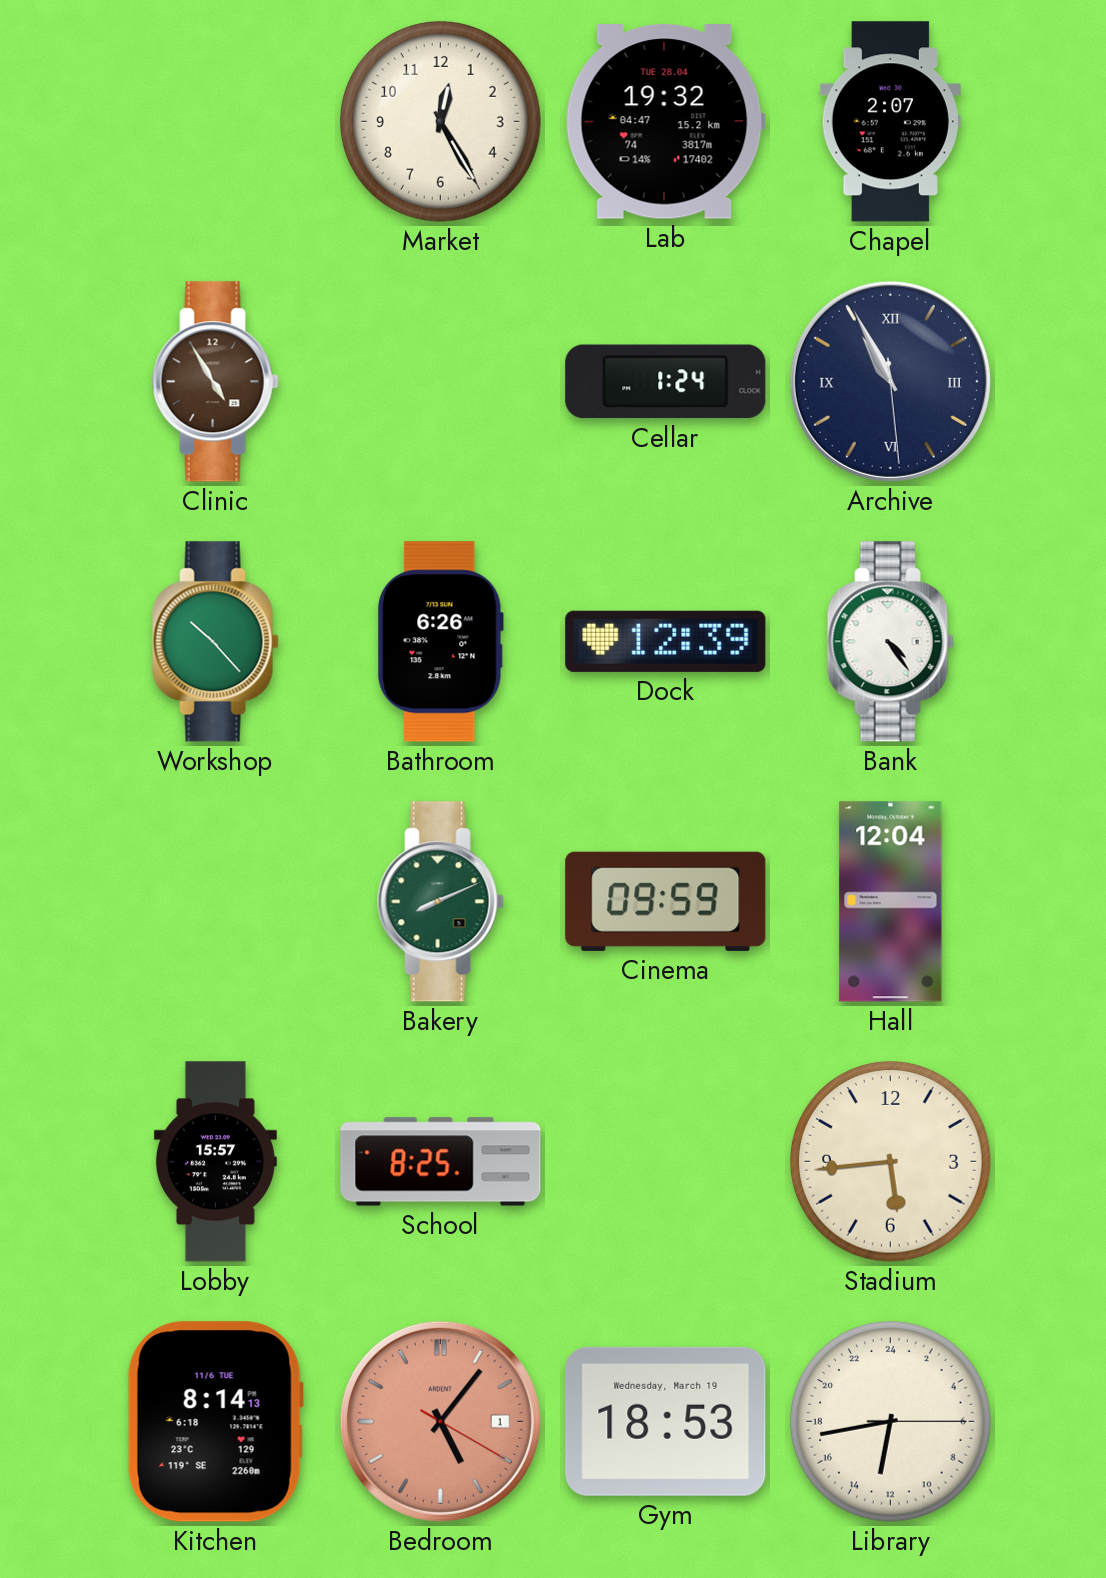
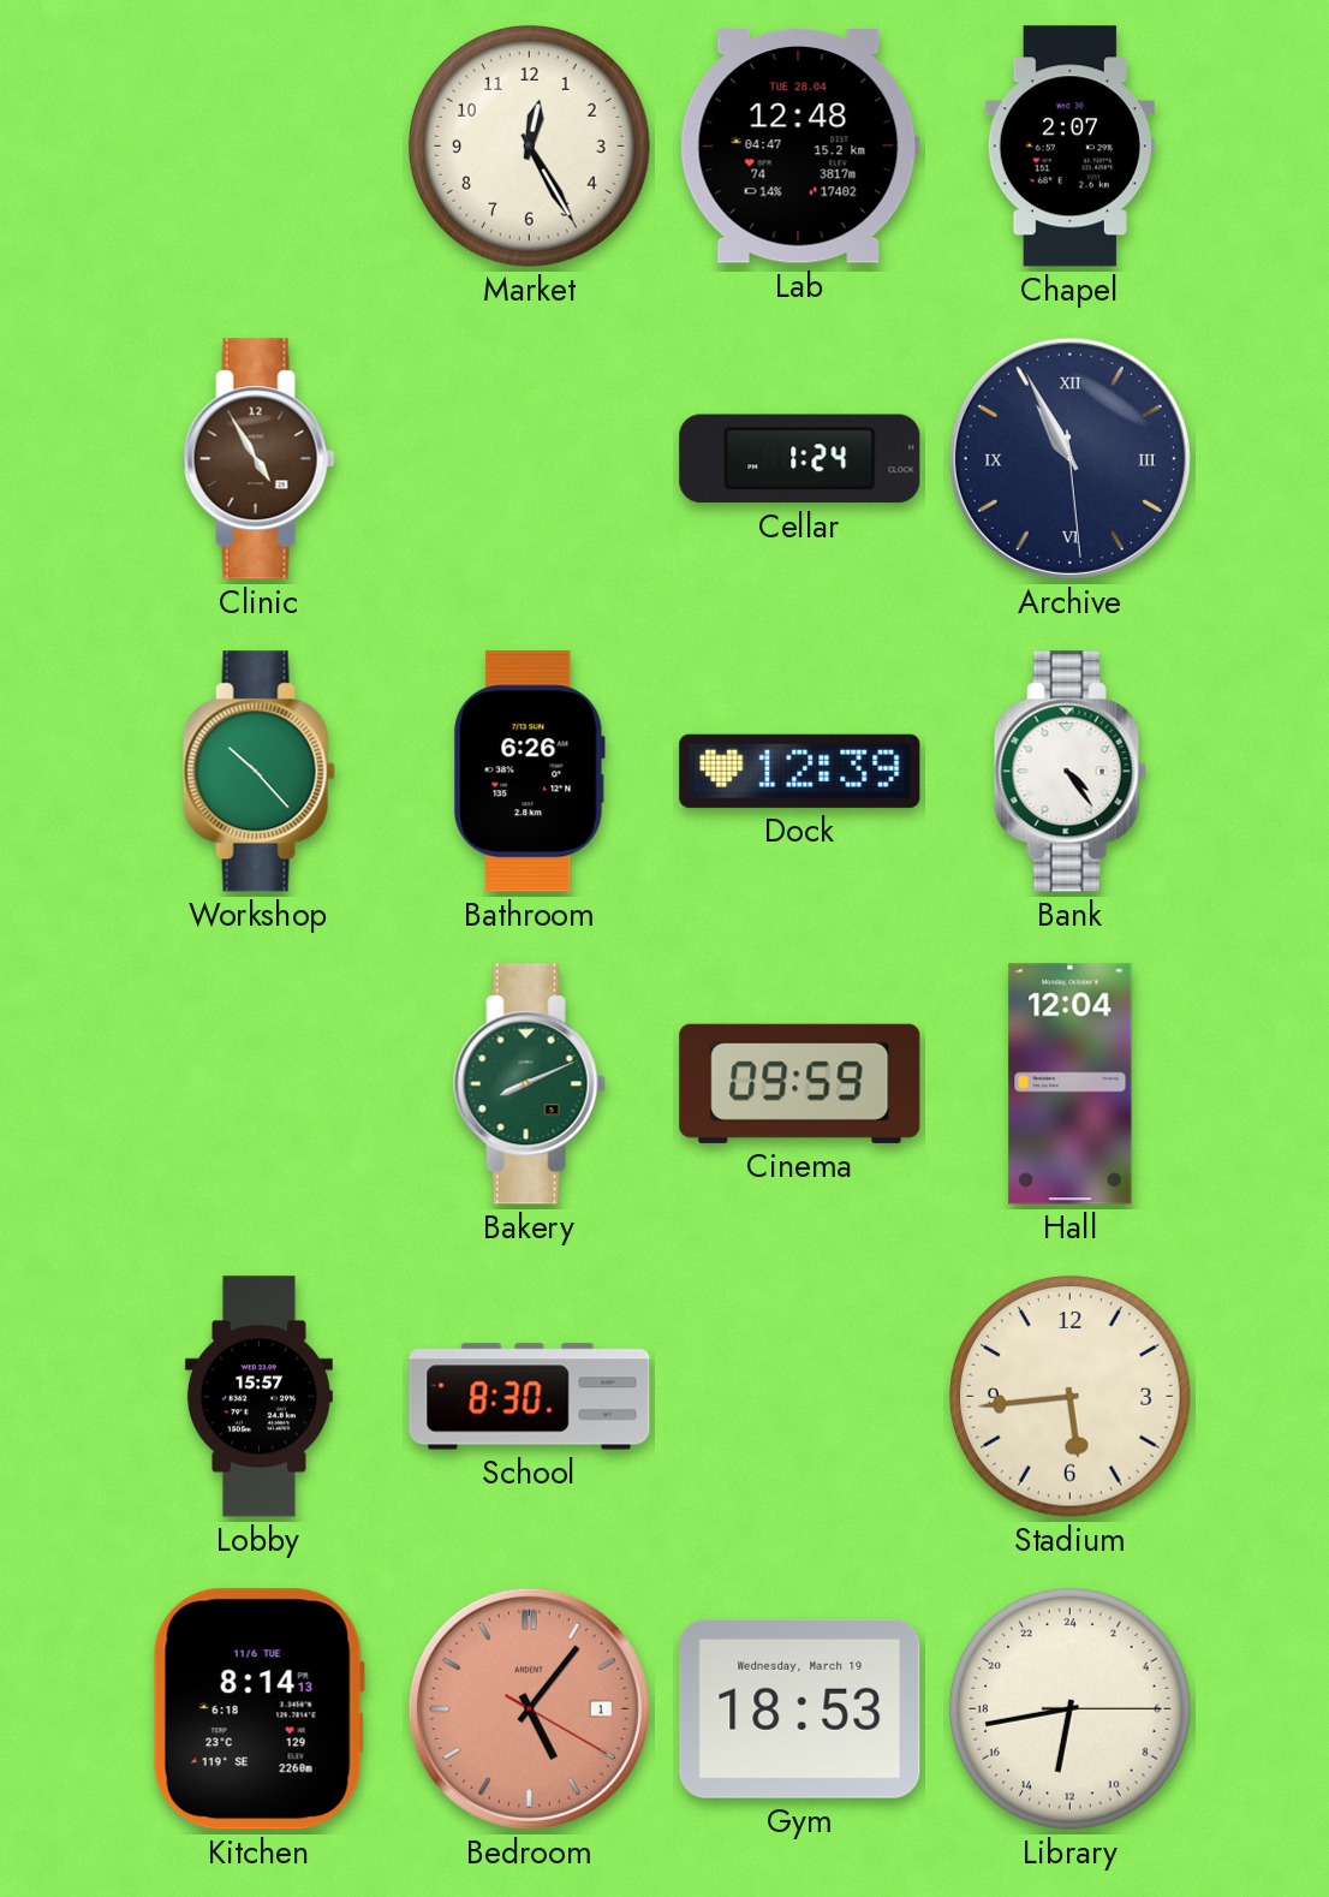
Lab: 19:32 -> 12:48
School: 8:25 -> 8:30
